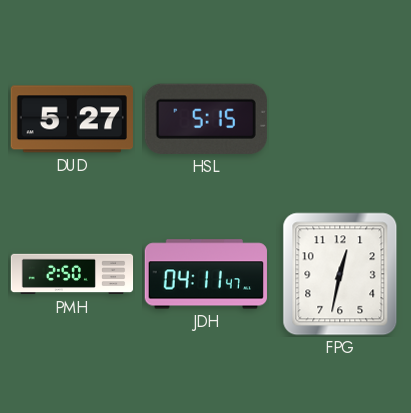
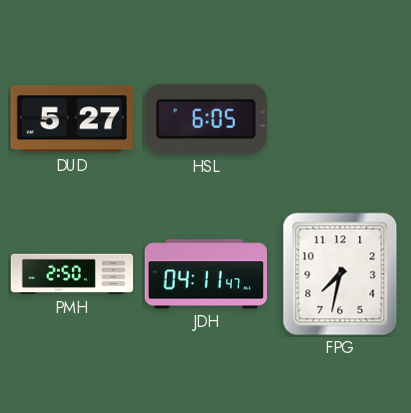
HSL: 5:15 -> 6:05
FPG: 12:32 -> 7:32
